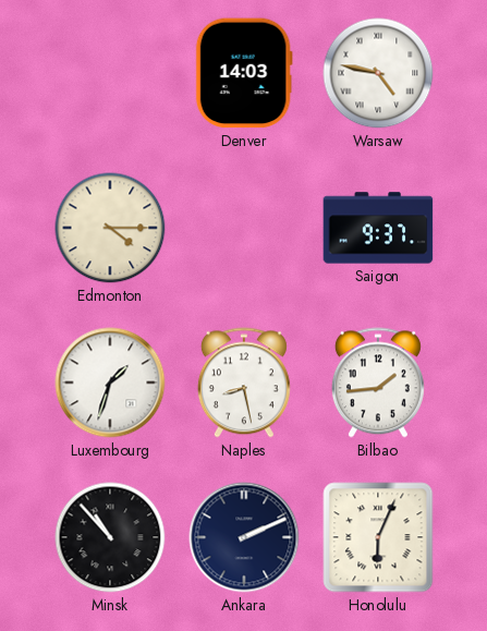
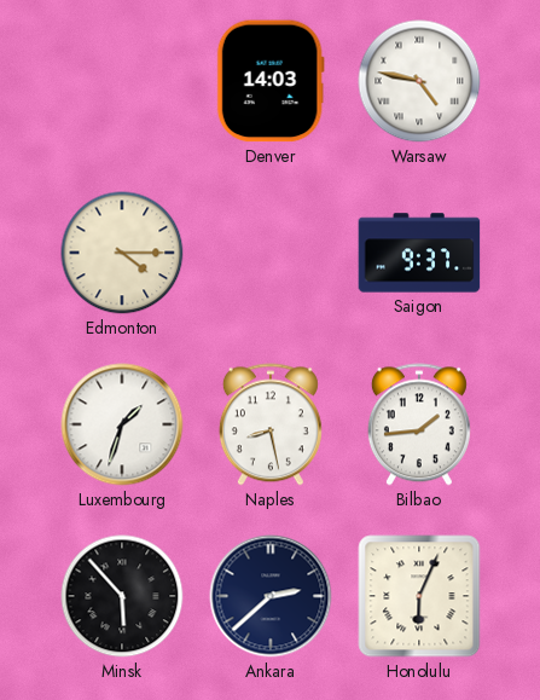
Minsk: 10:53 -> 5:53
Ankara: 2:11 -> 2:38
